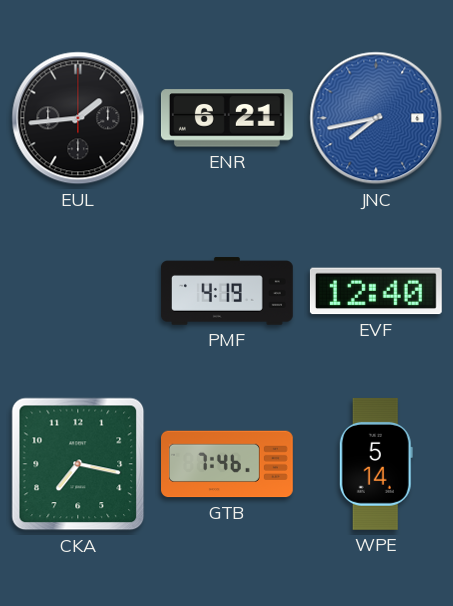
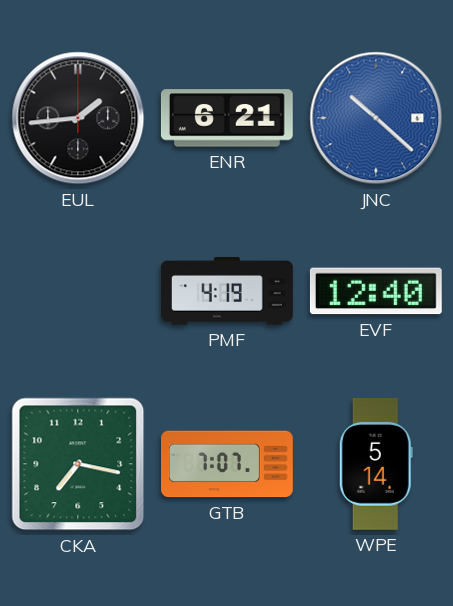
JNC: 7:43 -> 10:22
GTB: 7:46 -> 7:07
